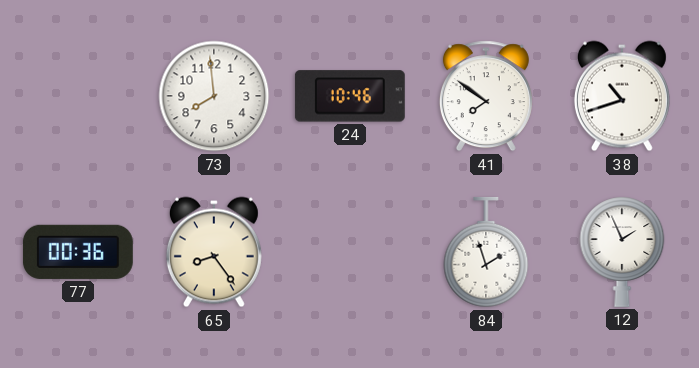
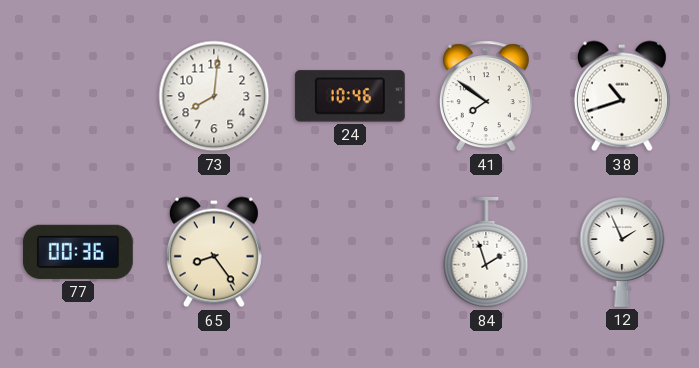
73: 7:59 -> 8:01
